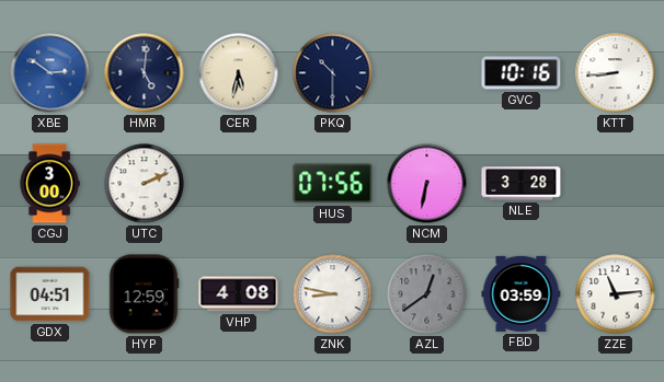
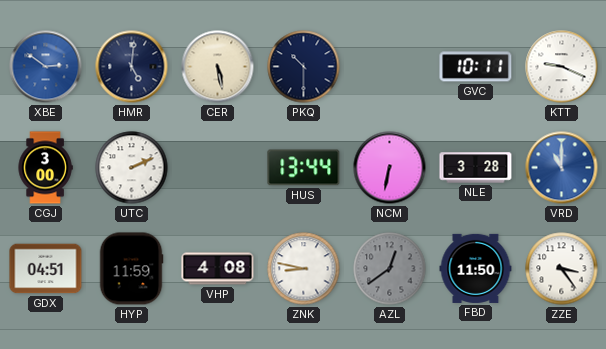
CER: 5:32 -> 5:28
GVC: 10:16 -> 10:11
KTT: 8:44 -> 9:19
HUS: 07:56 -> 13:44
VRD: none -> 11:00
HYP: 12:59 -> 11:59
FBD: 03:59 -> 11:50
ZZE: 11:14 -> 3:24
